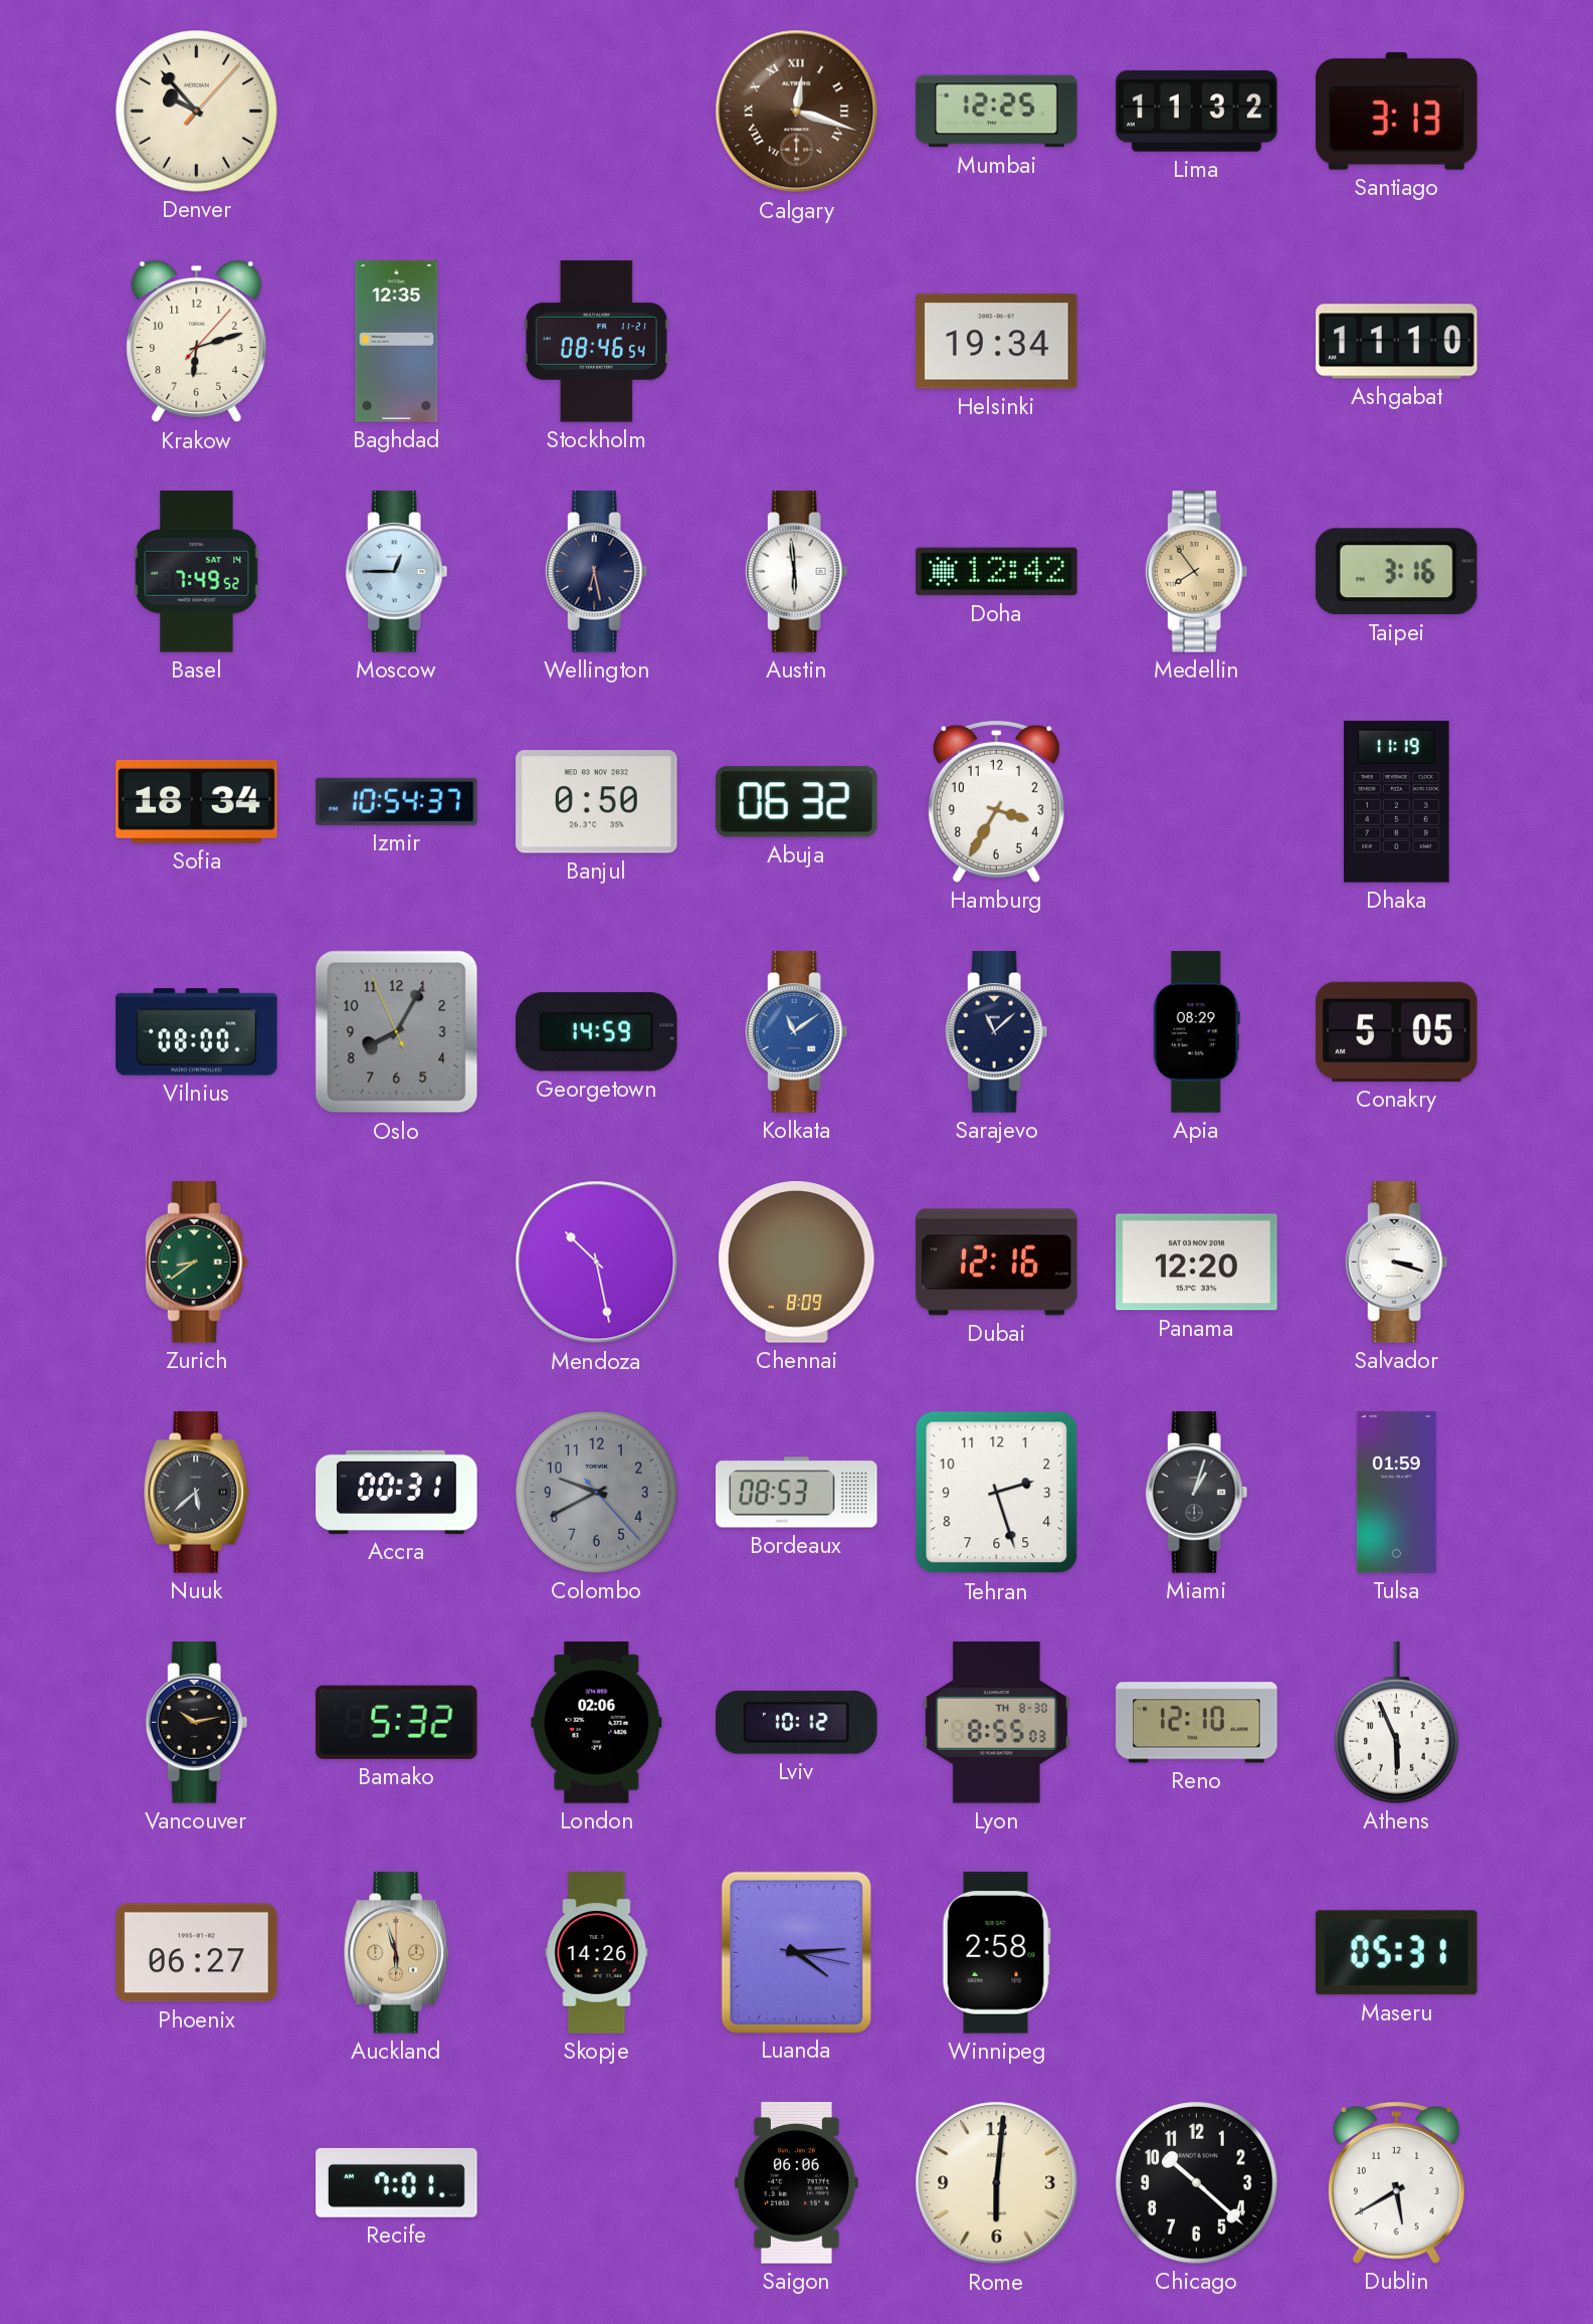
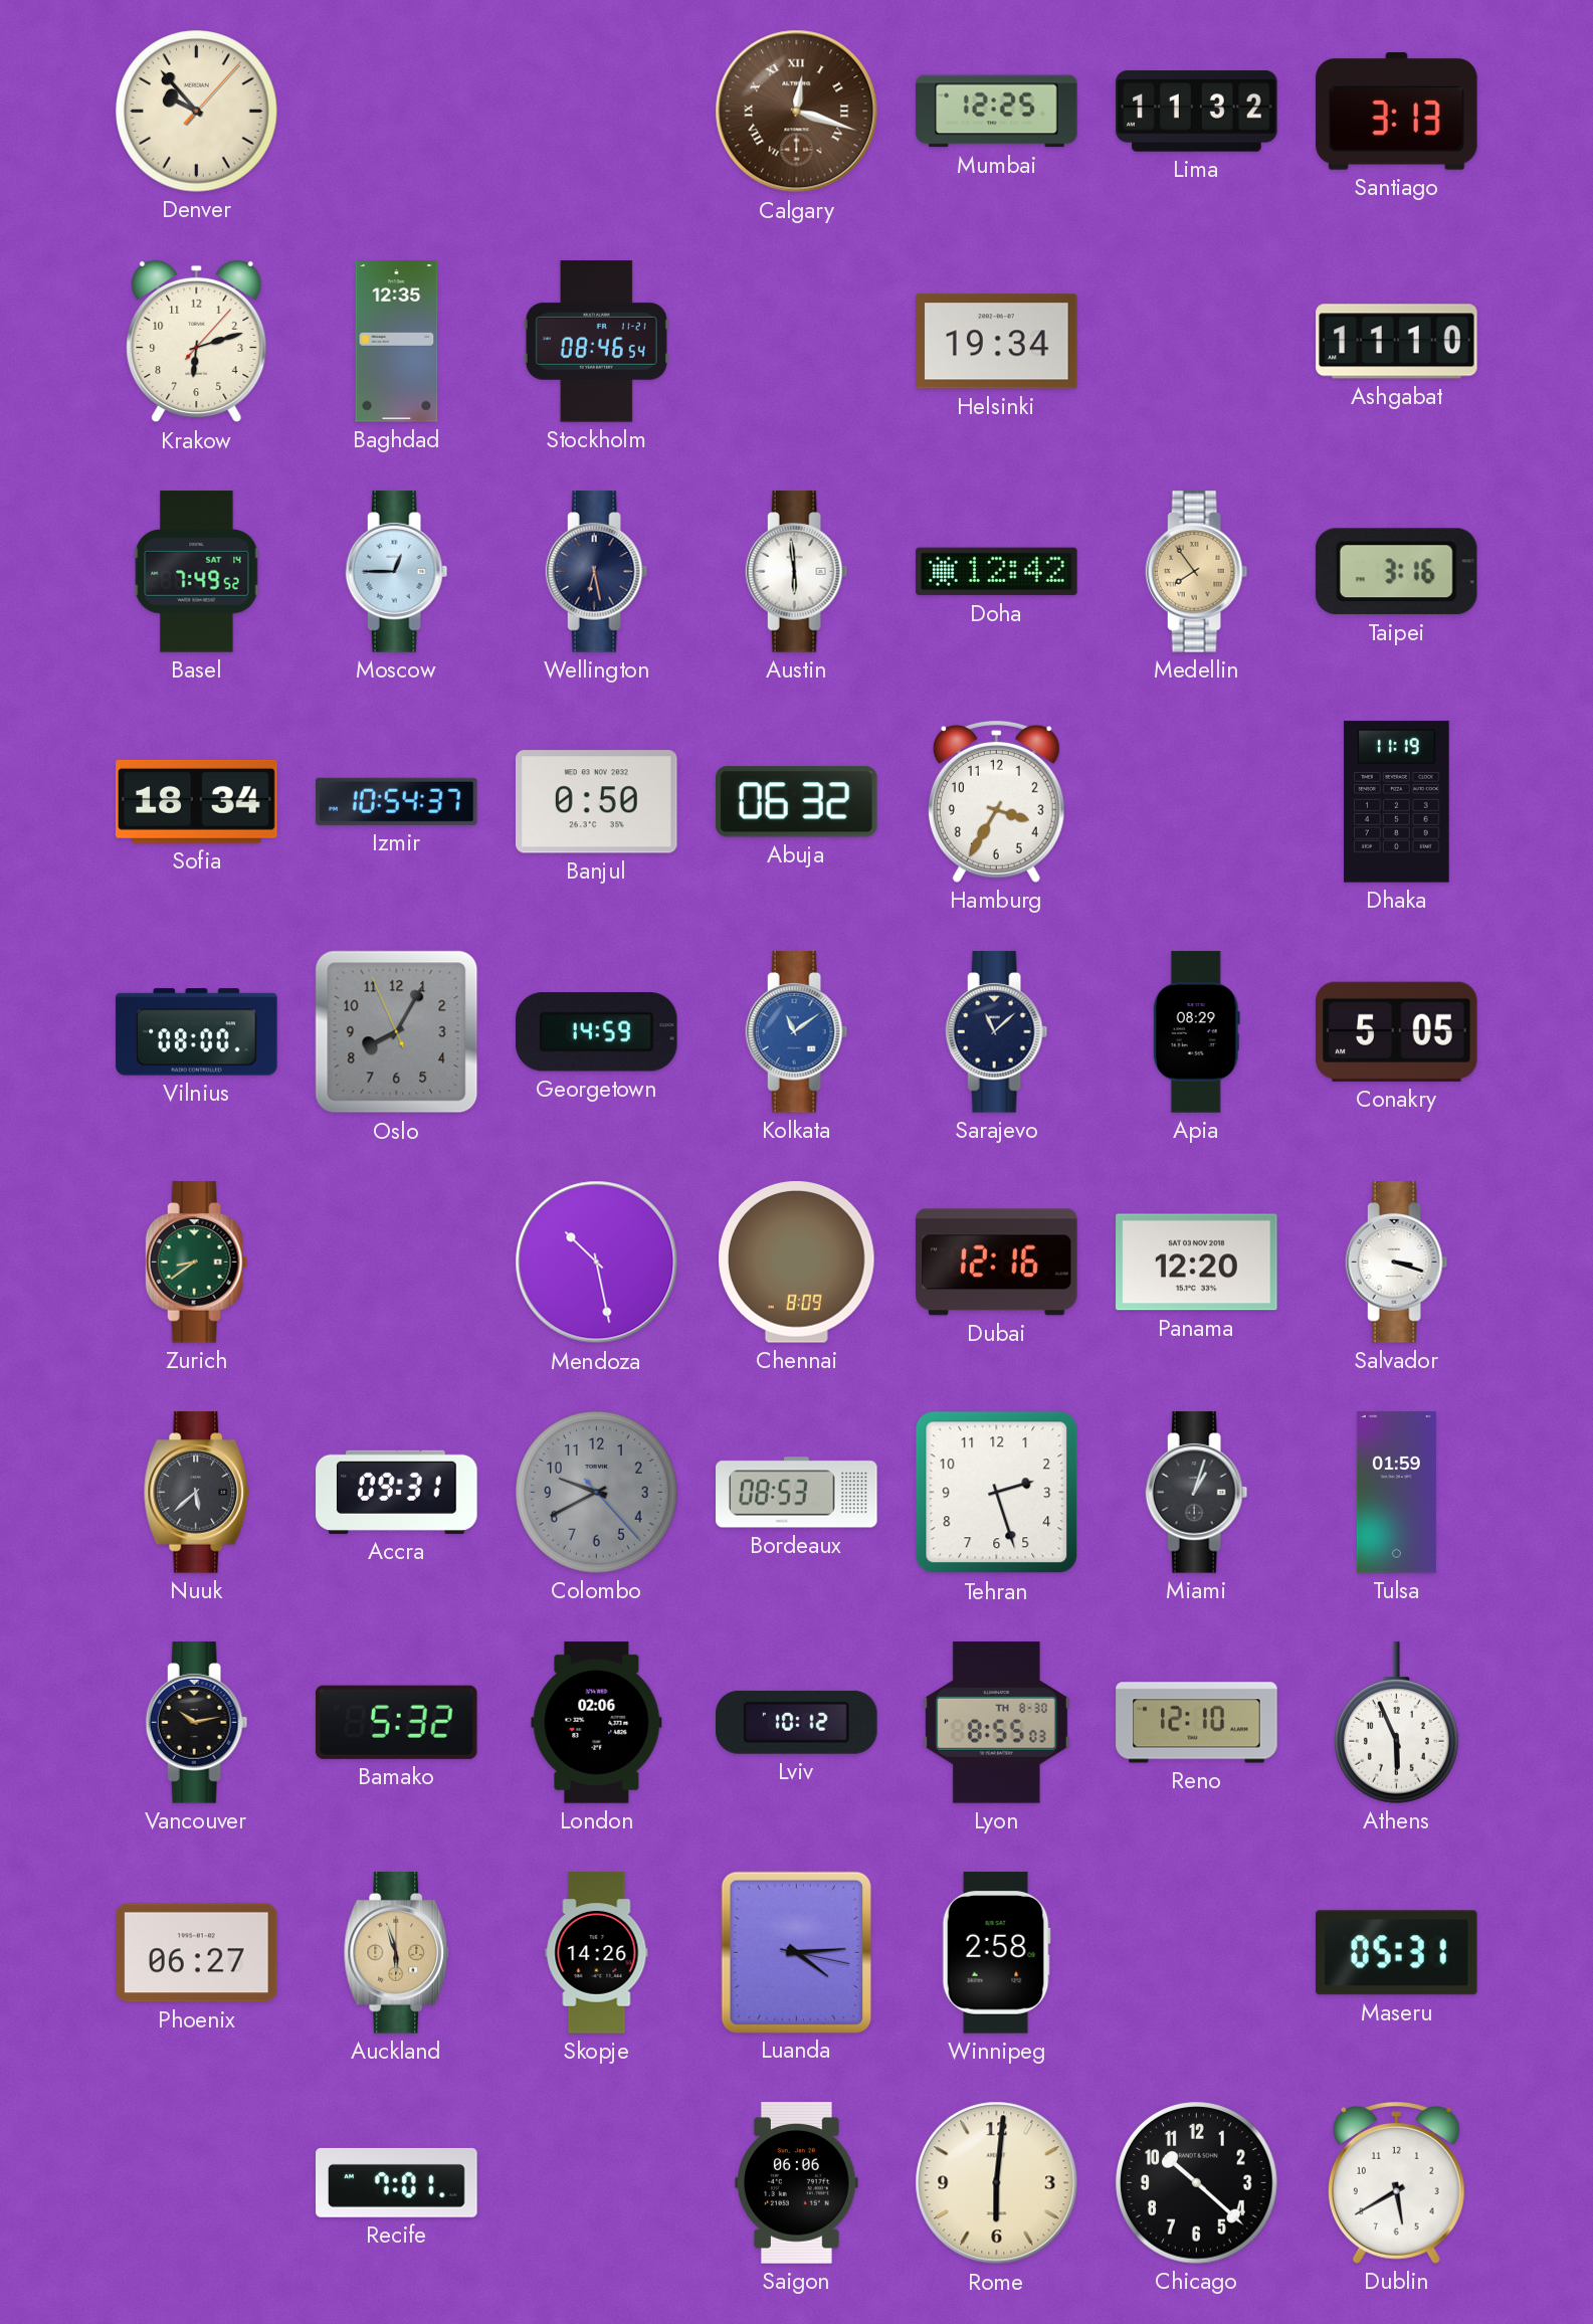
Accra: 00:31 -> 09:31
